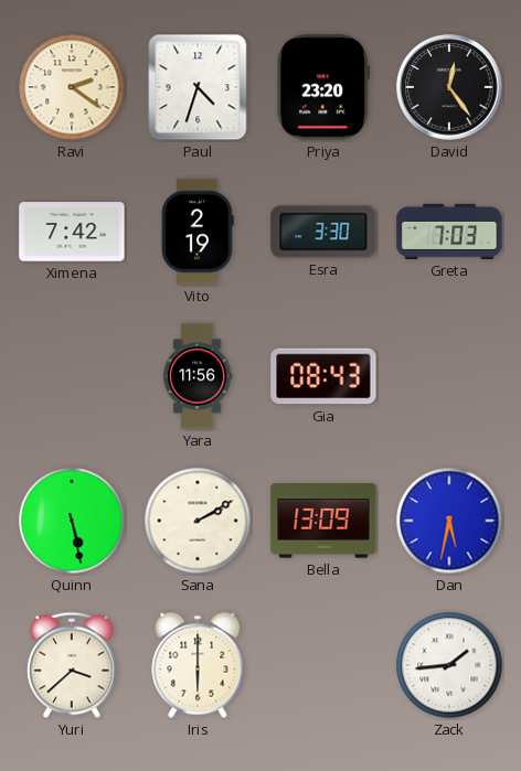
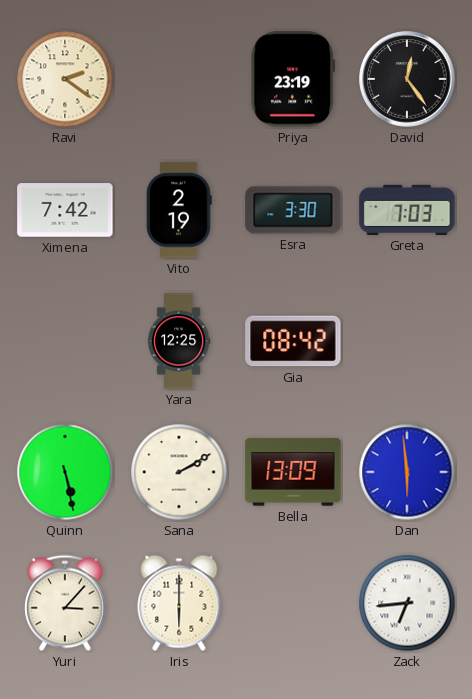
Paul: 4:33 -> none
Priya: 23:20 -> 23:19
Yara: 11:56 -> 12:25
Gia: 08:43 -> 08:42
Dan: 5:32 -> 5:59
Yuri: 3:38 -> 3:07
Zack: 1:44 -> 6:44
